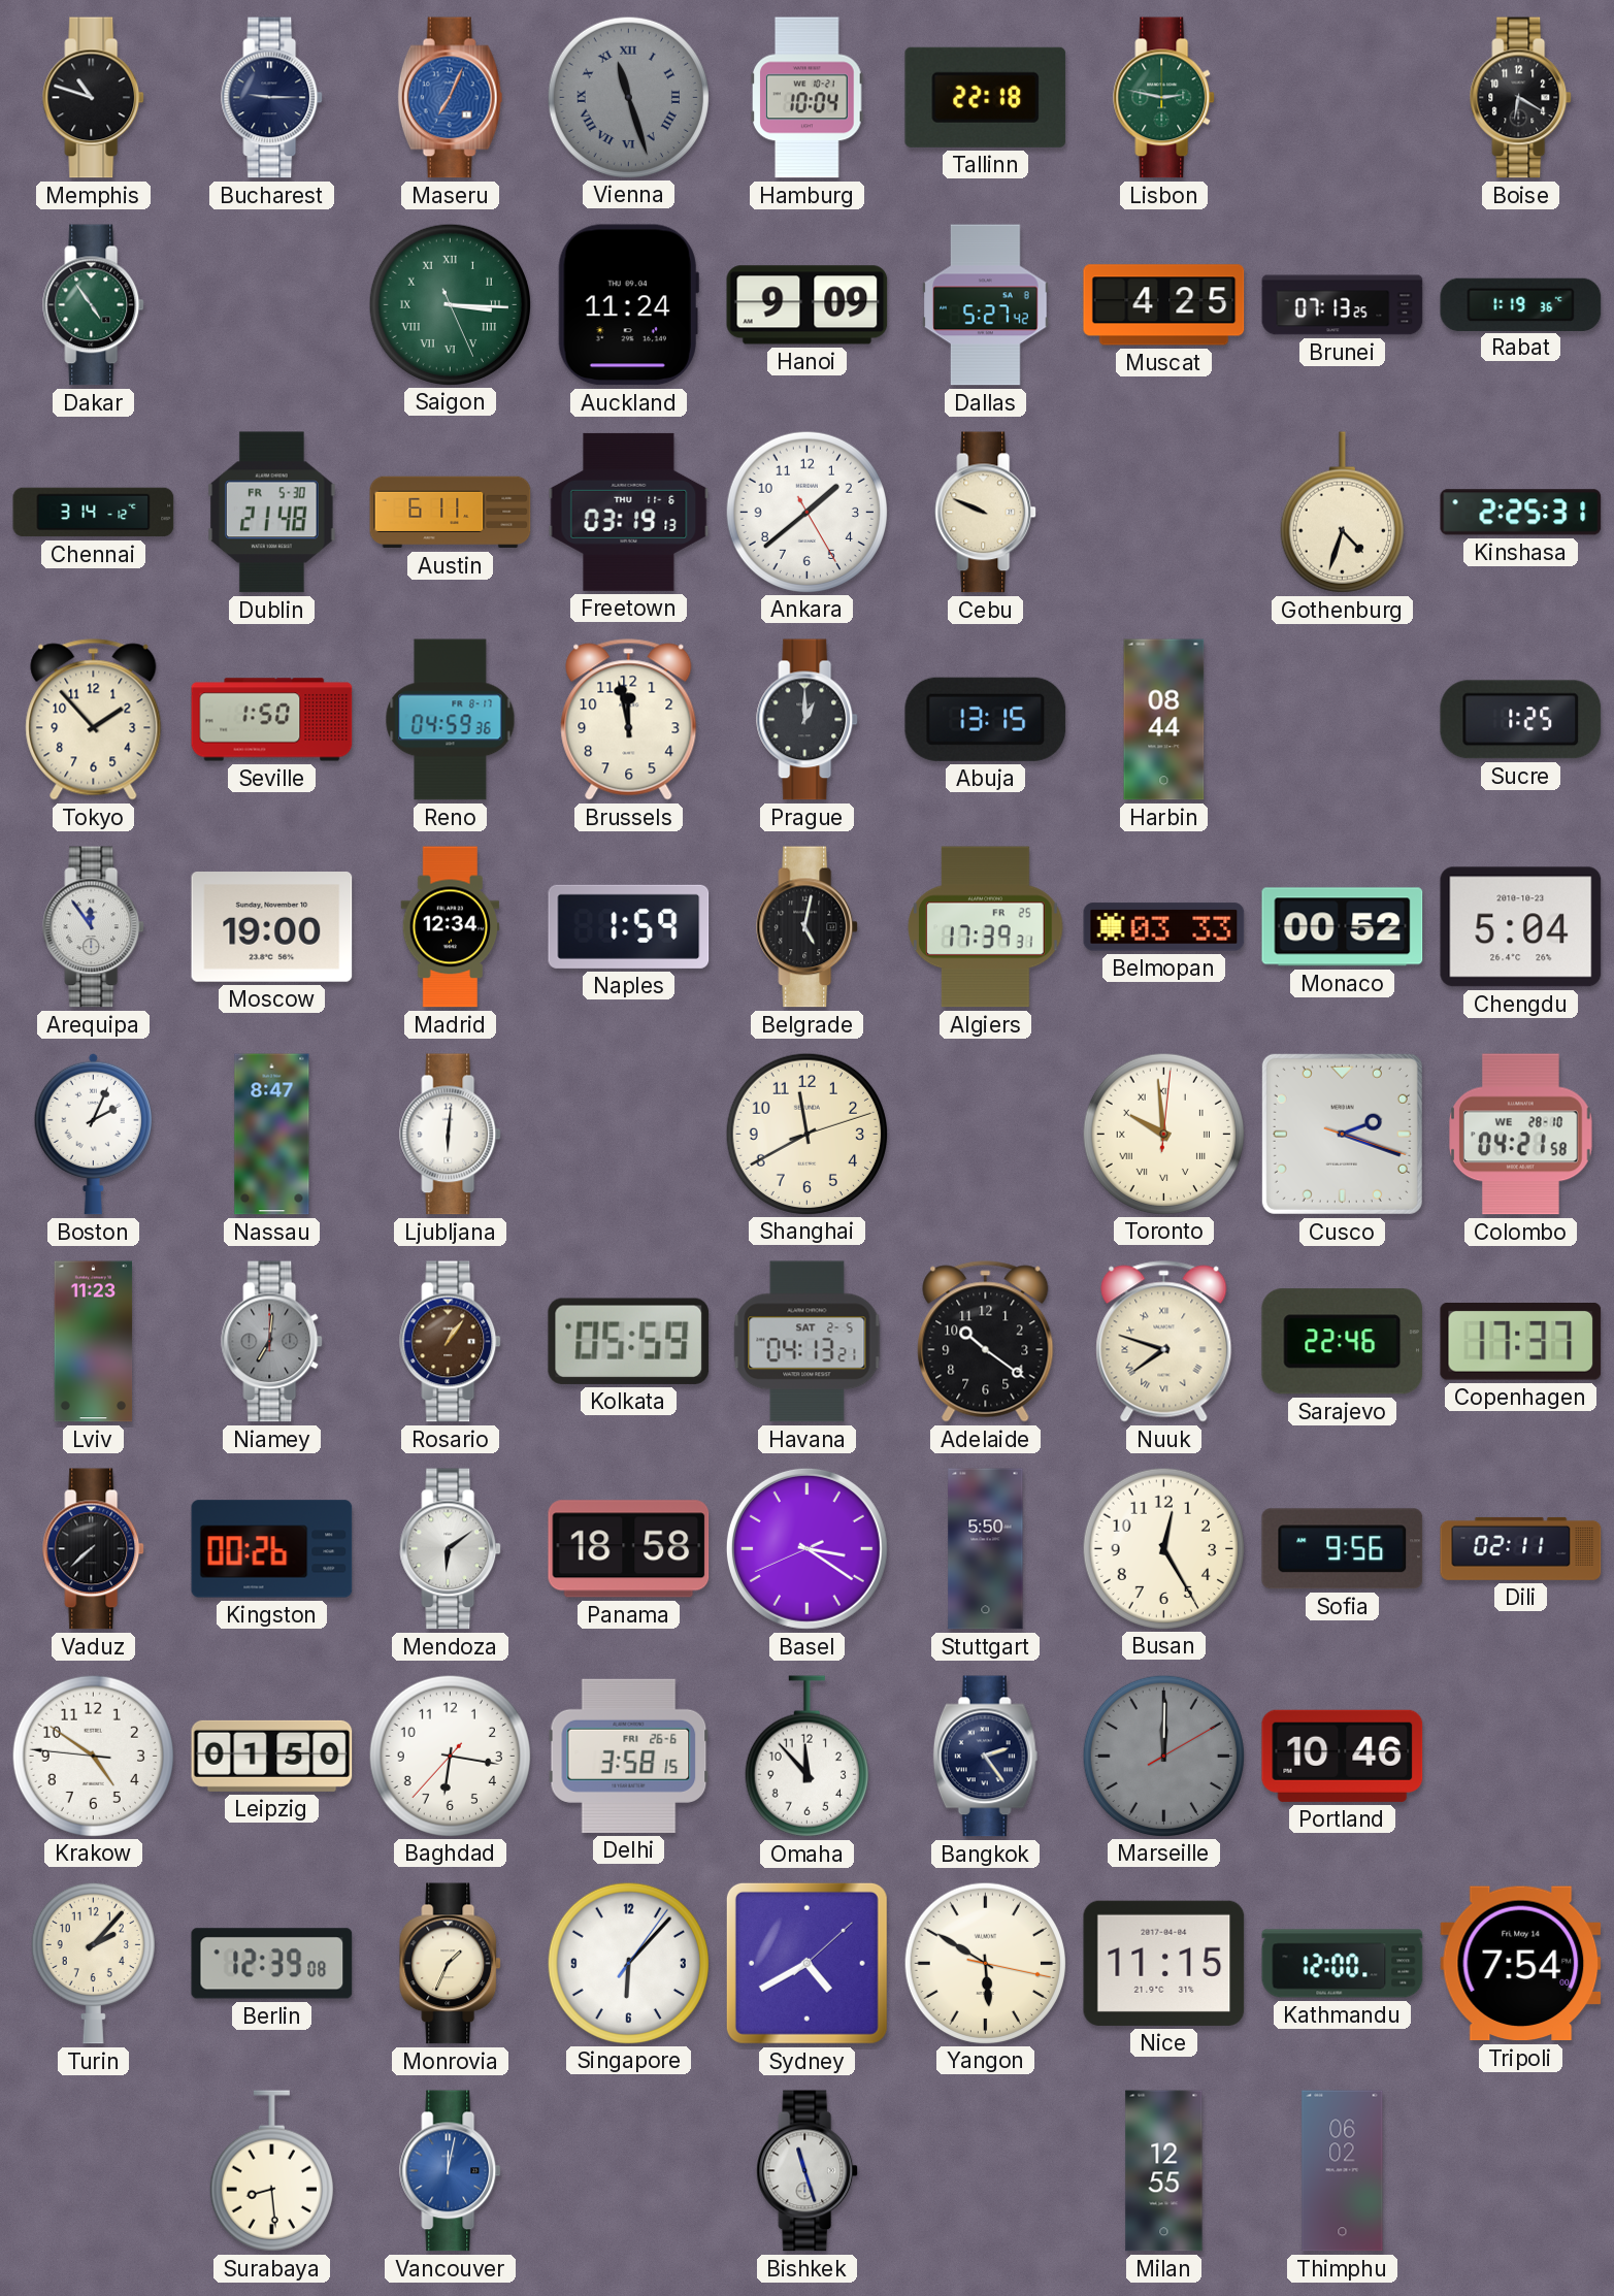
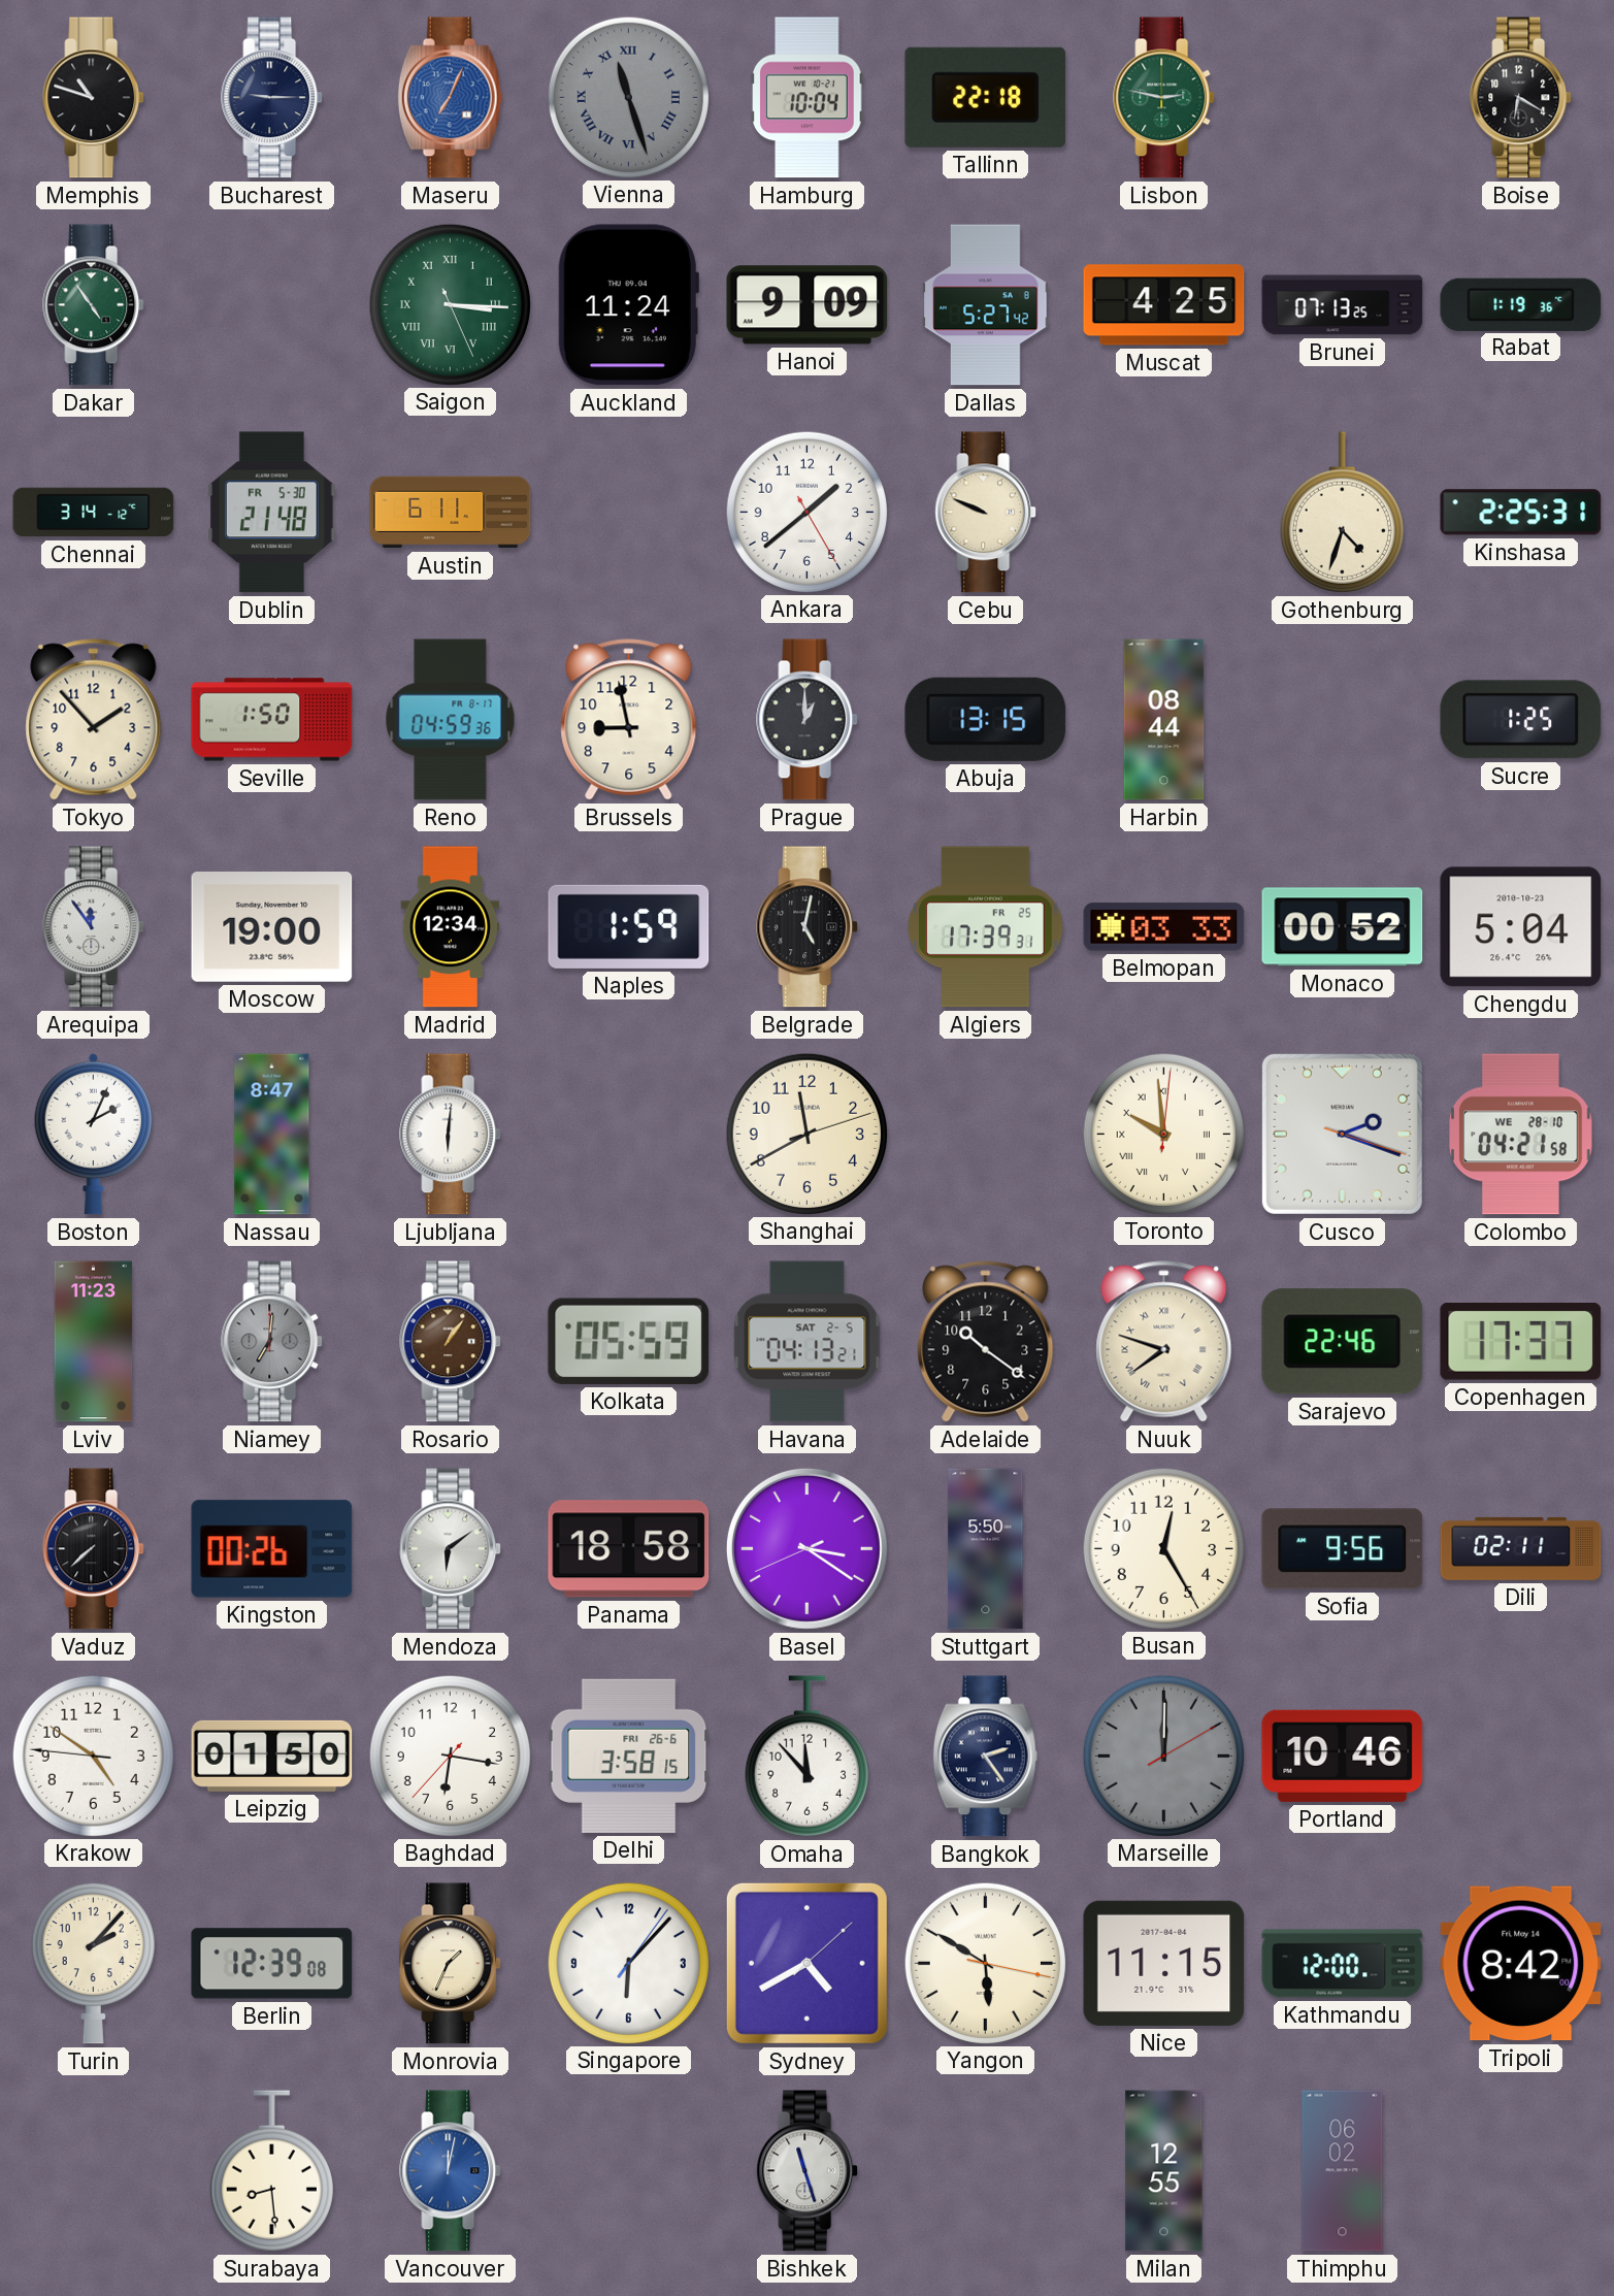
Freetown: 03:19 -> none
Brussels: 11:58 -> 8:58
Tripoli: 7:54 -> 8:42
